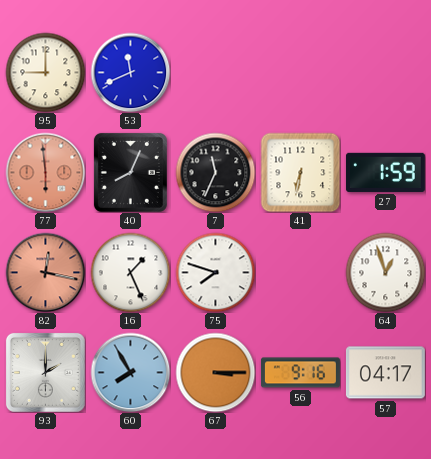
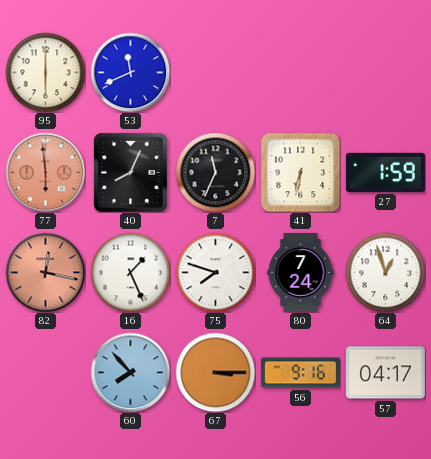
95: 9:00 -> 6:00
80: none -> 7:24
93: 2:00 -> none
60: 7:55 -> 7:53
